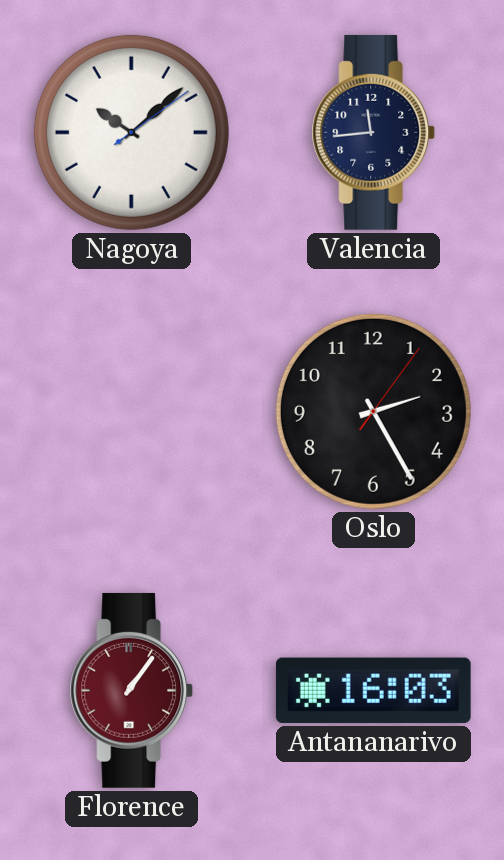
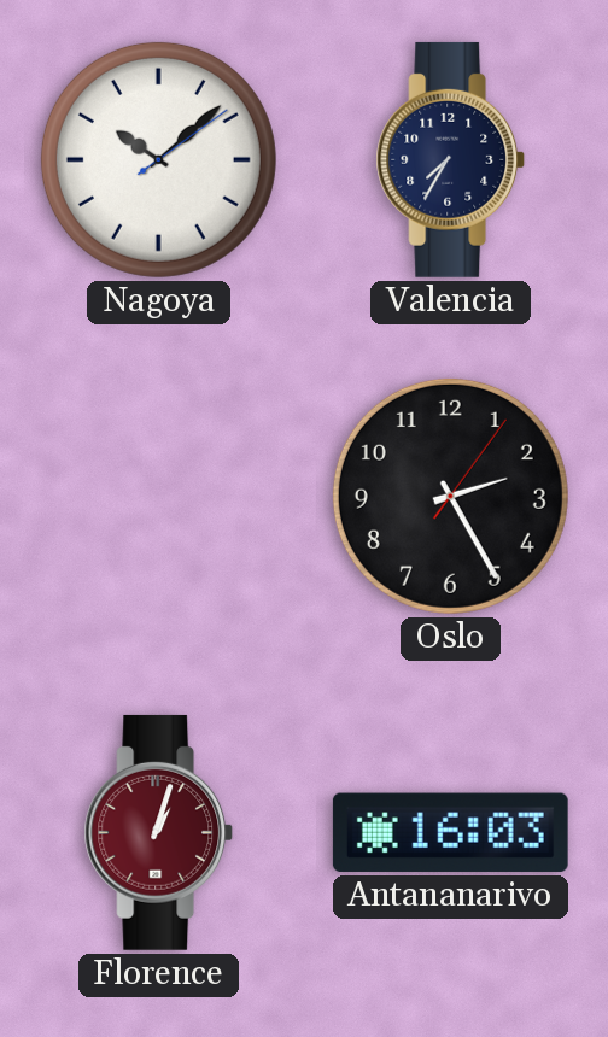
Valencia: 11:44 -> 7:35
Florence: 1:06 -> 1:03
